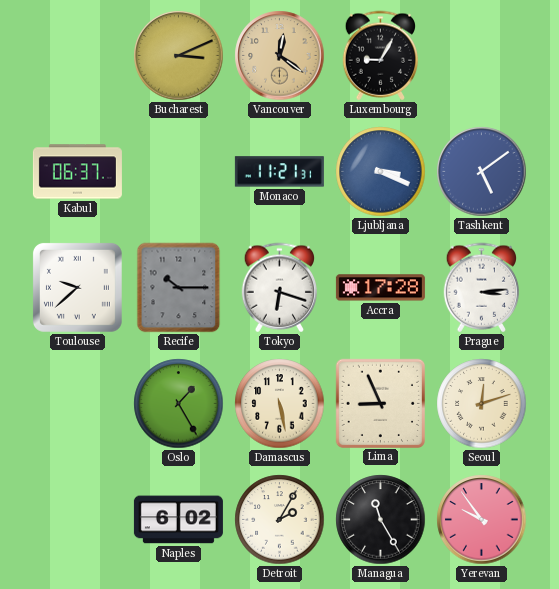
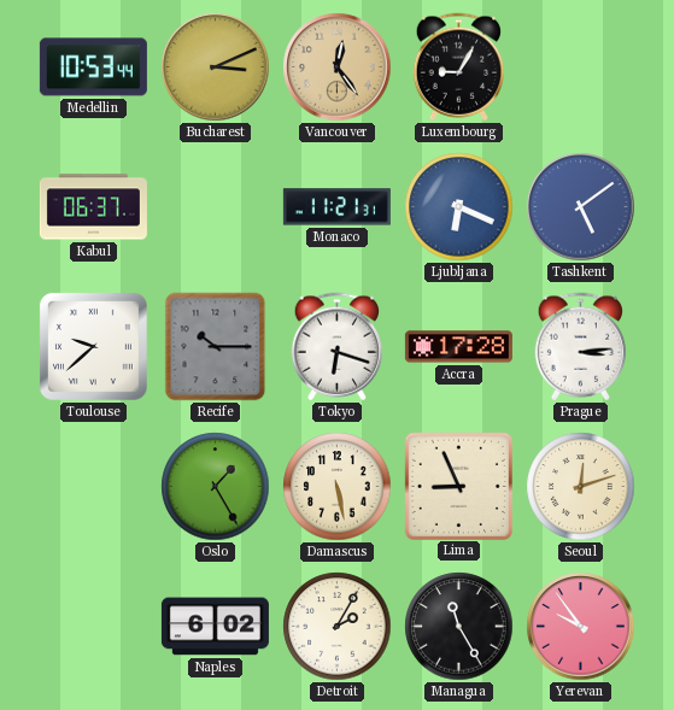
Medellin: none -> 10:53
Vancouver: 12:21 -> 12:24
Ljubljana: 3:19 -> 6:19
